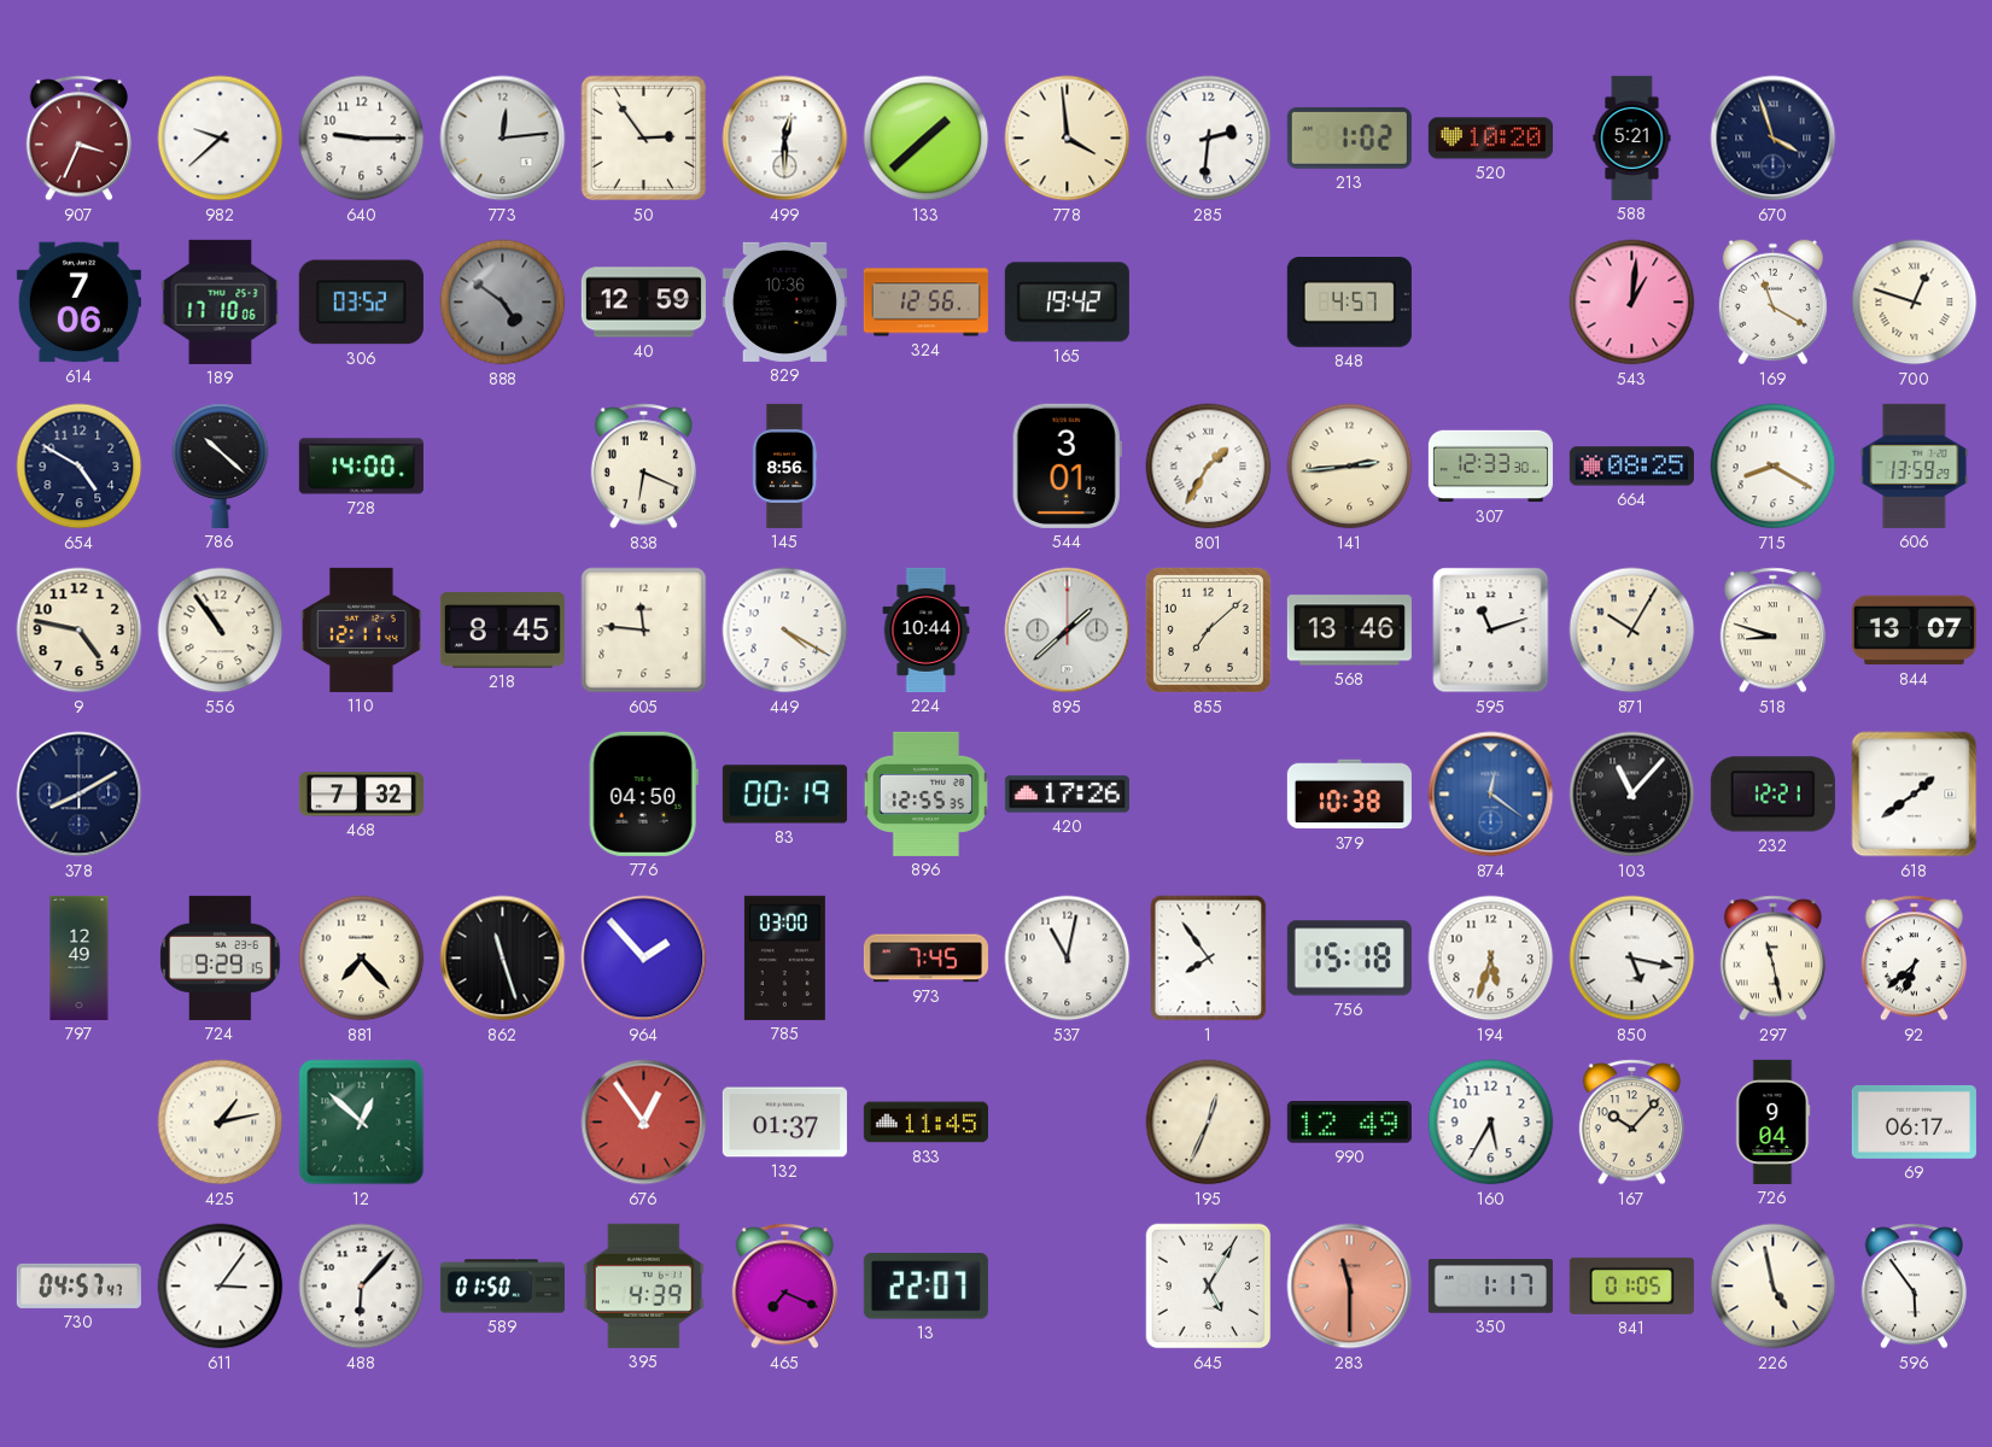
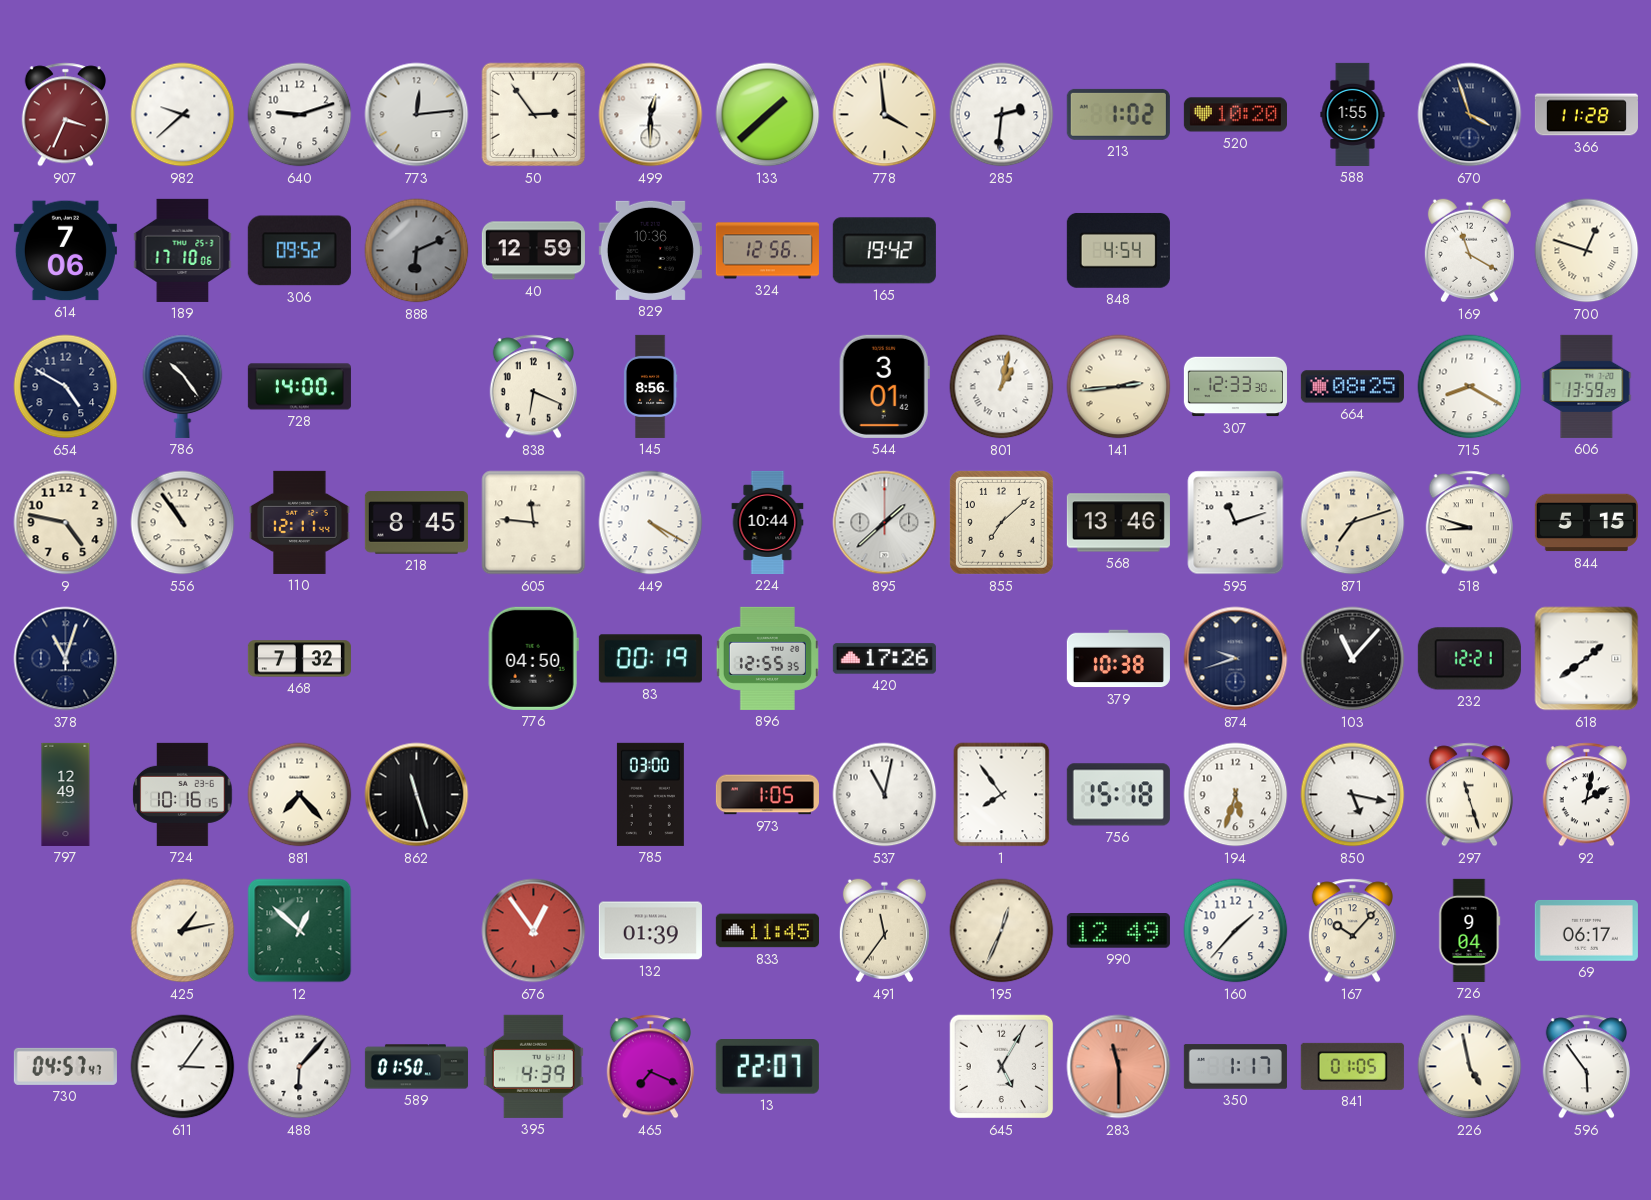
640: 9:15 -> 9:12
588: 5:21 -> 1:55
366: none -> 11:28
306: 03:52 -> 09:52
888: 4:51 -> 6:11
848: 4:57 -> 4:54
543: 1:01 -> none
786: 10:22 -> 10:24
801: 1:35 -> 1:02
871: 10:05 -> 7:12
844: 13:07 -> 5:15
378: 8:10 -> 11:03
874: 12:21 -> 9:42
874 dial: blue -> navy
724: 9:29 -> 10:16
964: 1:53 -> none
973: 7:45 -> 1:05
297: 11:28 -> 11:27
92: 6:38 -> 2:02
132: 01:37 -> 01:39
491: none -> 11:36
160: 5:35 -> 1:37
